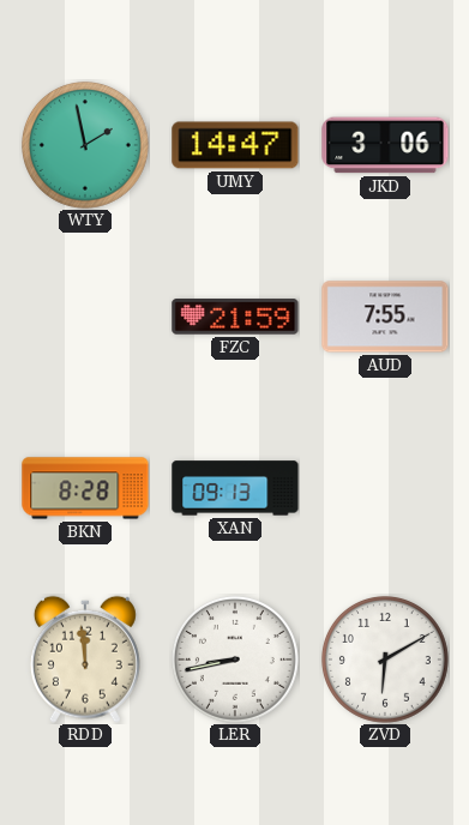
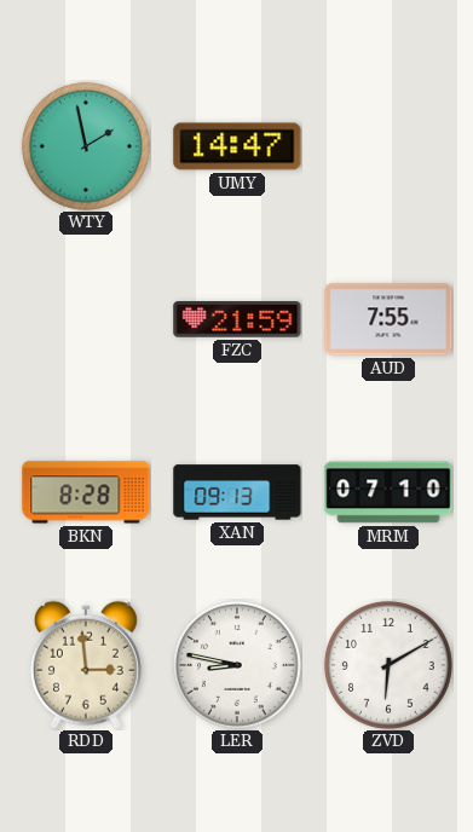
JKD: 3:06 -> none
MRM: none -> 07:10
RDD: 11:59 -> 2:59
LER: 8:43 -> 8:47
